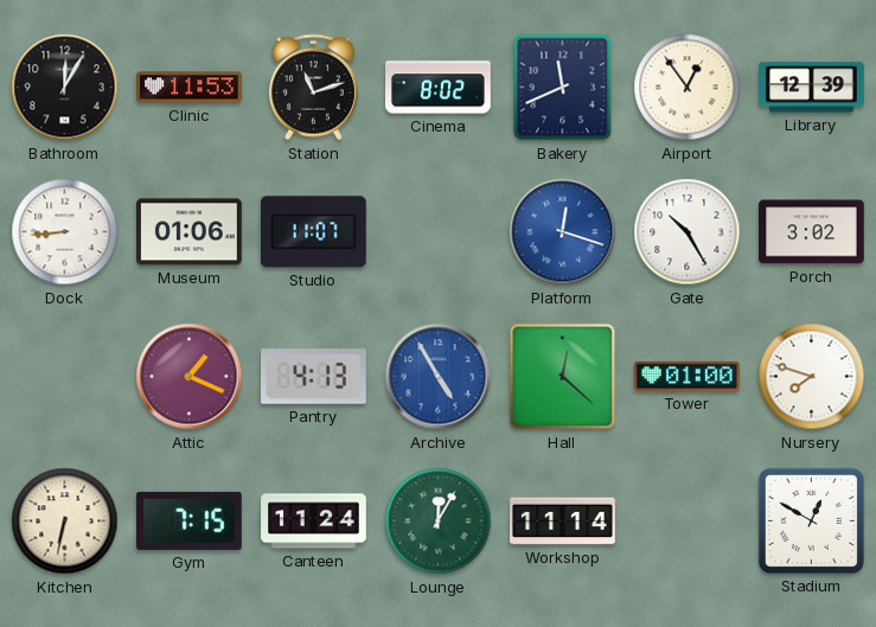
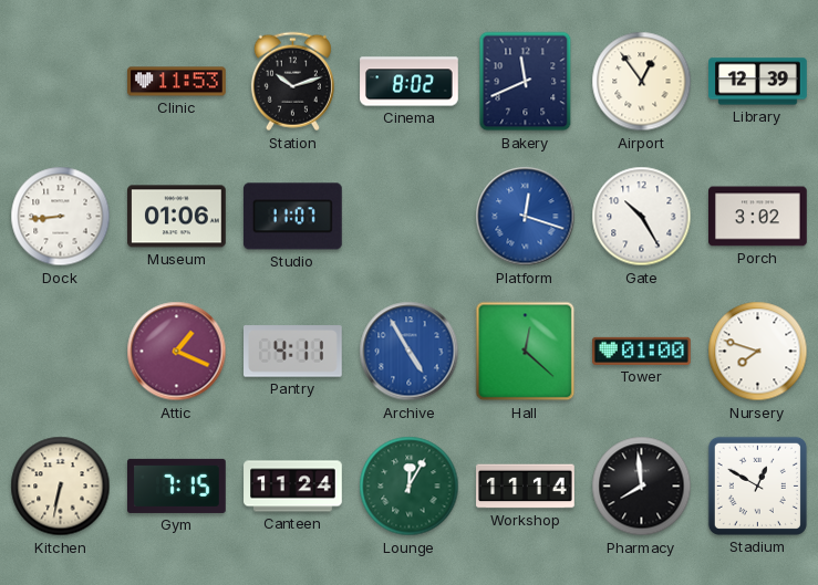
Bathroom: 12:05 -> none
Station: 11:12 -> 10:12
Pantry: 4:13 -> 4:11
Pharmacy: none -> 7:59
